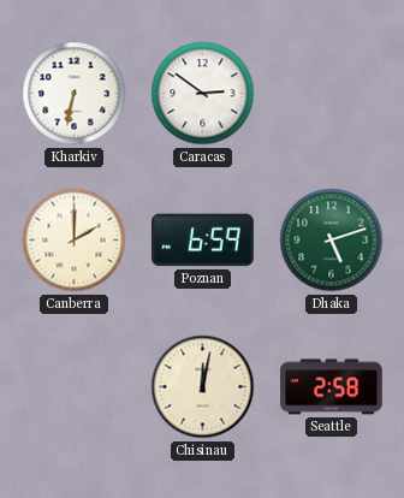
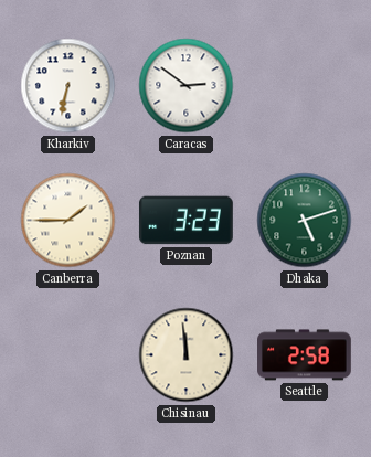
Canberra: 2:00 -> 1:45
Poznan: 6:59 -> 3:23
Chisinau: 12:02 -> 11:59
